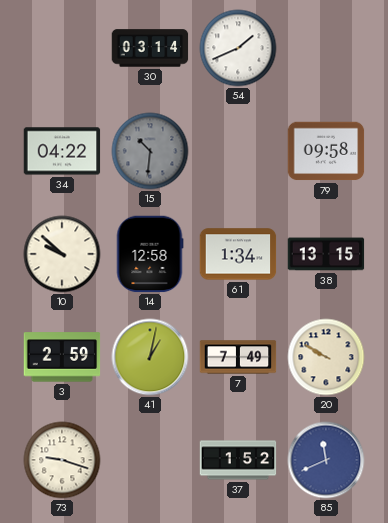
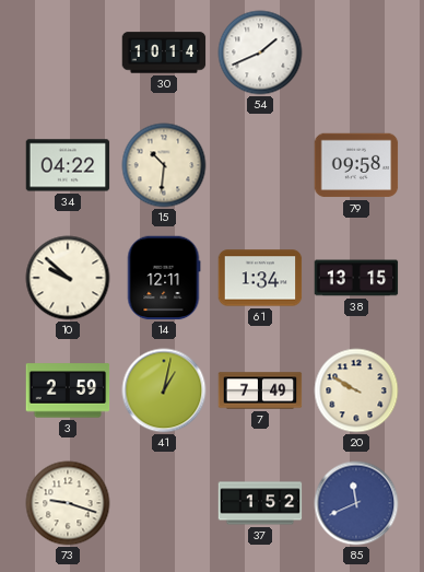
30: 03:14 -> 10:14
15 dial: grey -> cream
14: 12:58 -> 12:11
